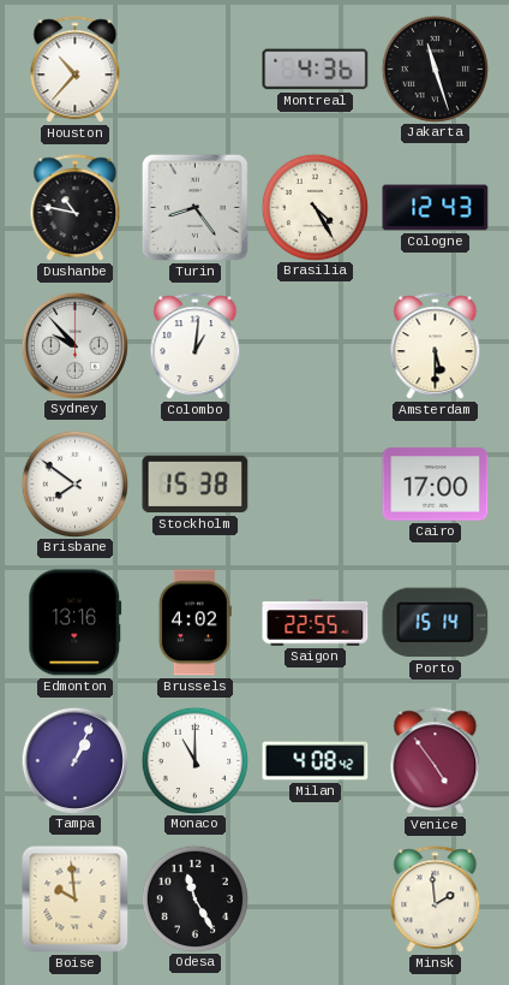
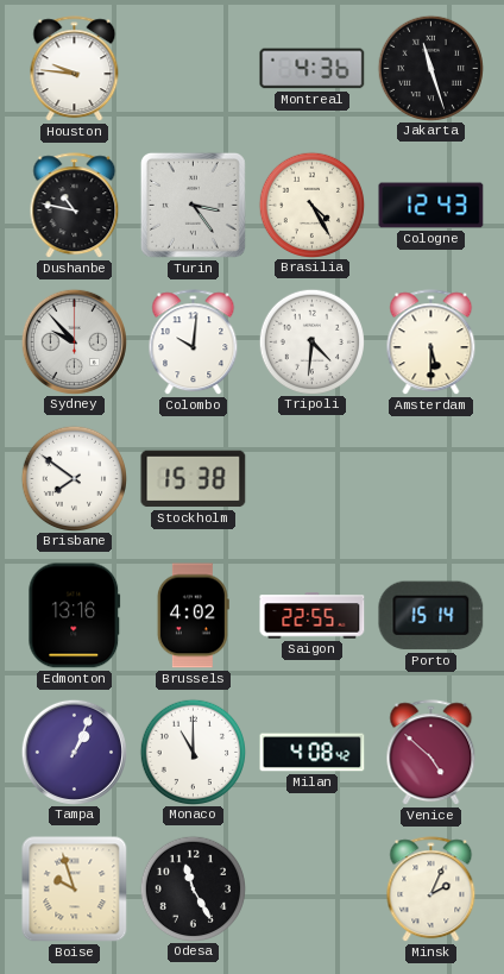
Houston: 10:37 -> 9:46
Turin: 8:24 -> 3:24
Colombo: 1:01 -> 10:01
Tripoli: none -> 4:31
Cairo: 17:00 -> none
Venice: 4:54 -> 4:52
Boise: 9:59 -> 9:57
Minsk: 1:59 -> 2:04
